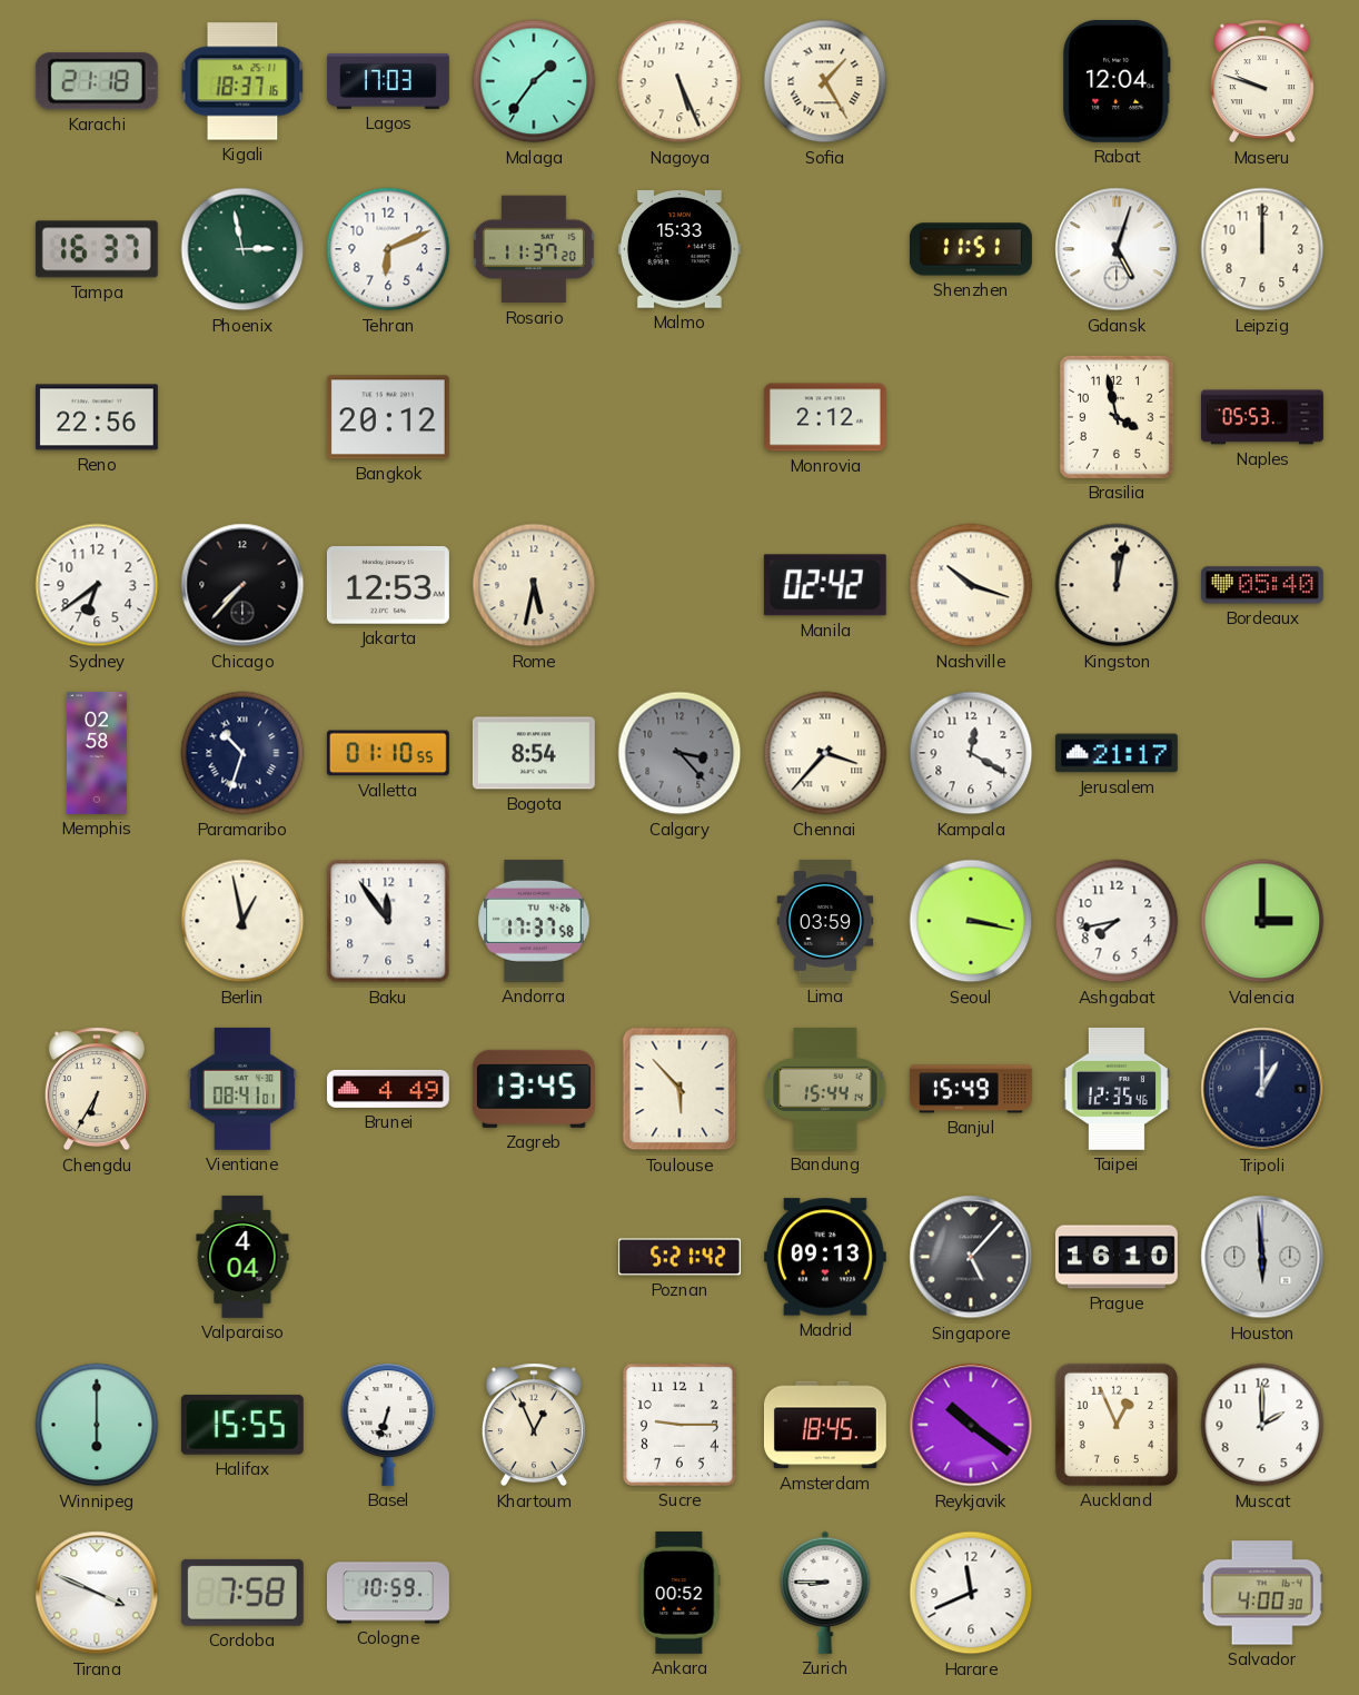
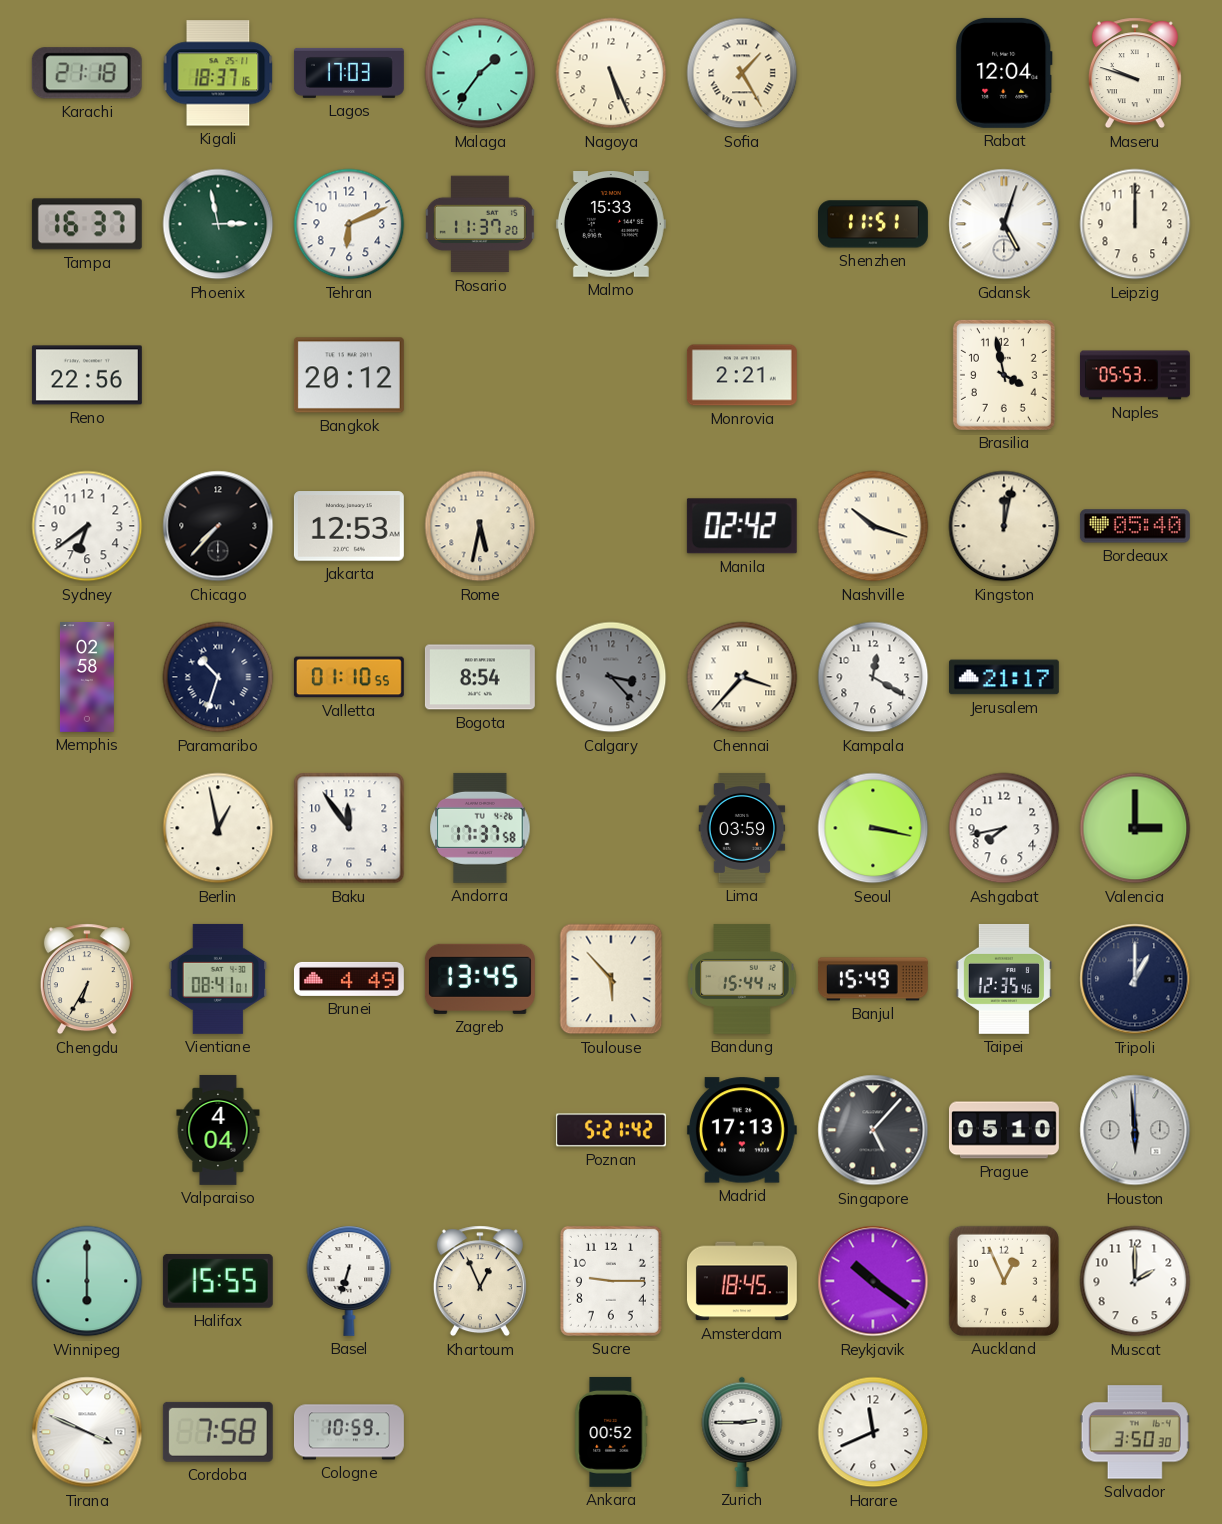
Monrovia: 2:12 -> 2:21
Madrid: 09:13 -> 17:13
Prague: 16:10 -> 05:10
Zurich: 8:45 -> 2:45
Salvador: 4:00 -> 3:50
